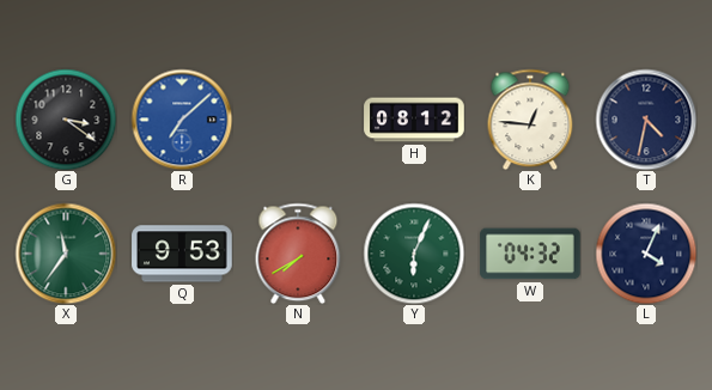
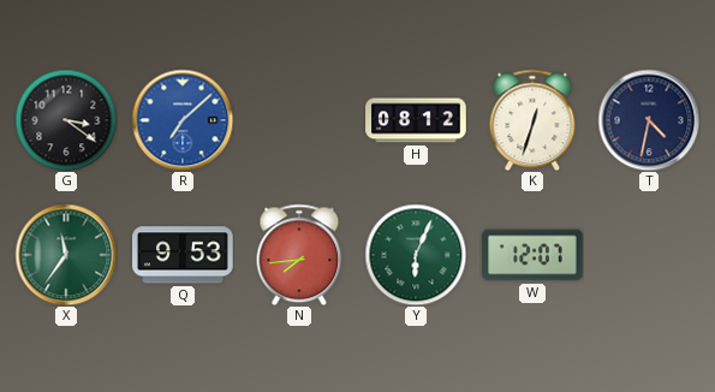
K: 12:46 -> 12:33
N: 7:40 -> 7:44
W: 04:32 -> 12:07
L: 4:04 -> none
